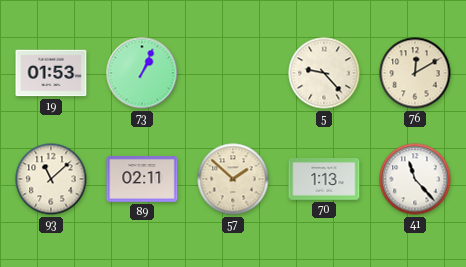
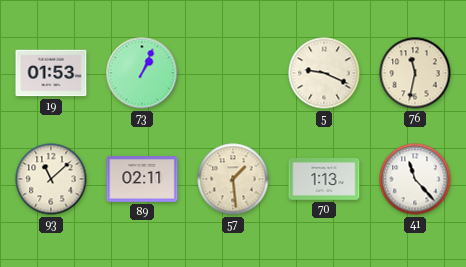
5: 9:23 -> 9:19
76: 12:10 -> 11:32
57: 1:52 -> 1:29
